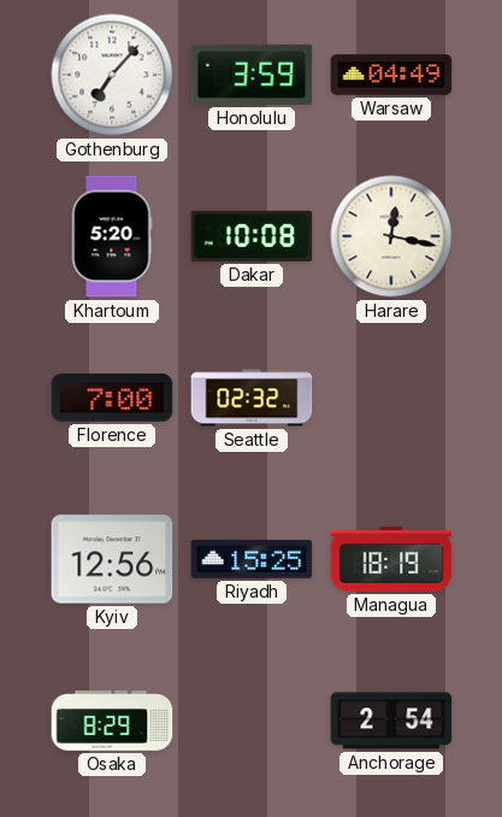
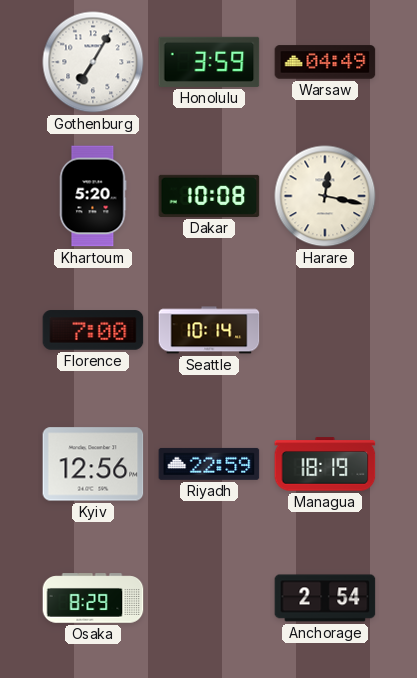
Gothenburg: 7:07 -> 7:05
Seattle: 02:32 -> 10:14
Riyadh: 15:25 -> 22:59
